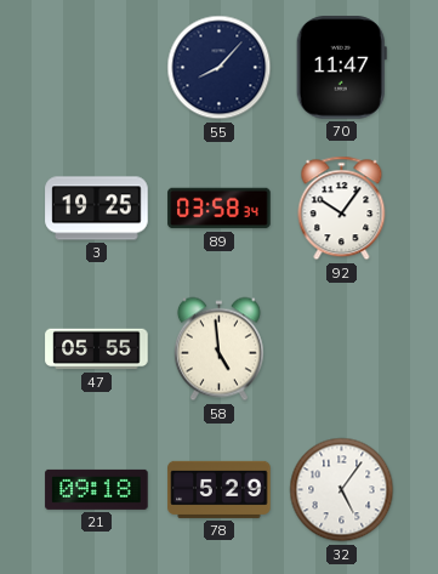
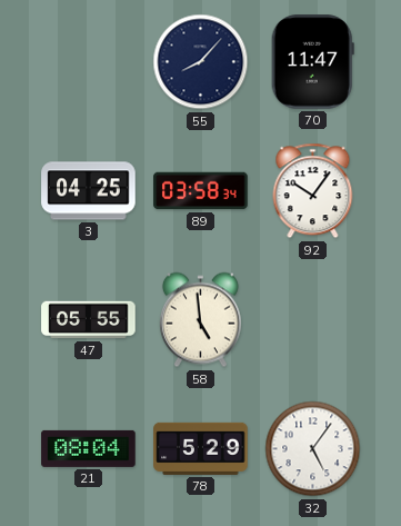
3: 19:25 -> 04:25
21: 09:18 -> 08:04
